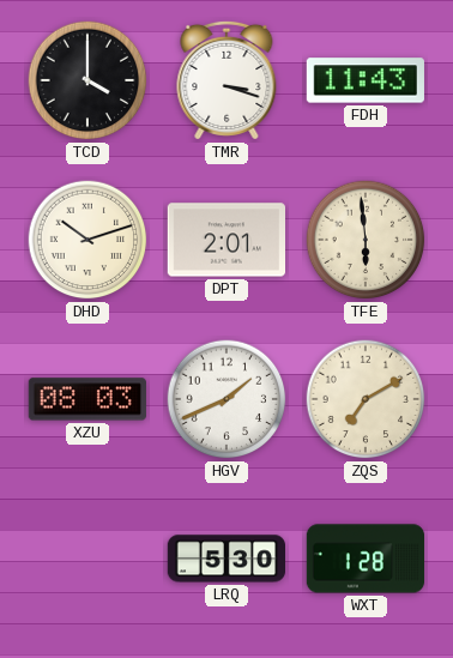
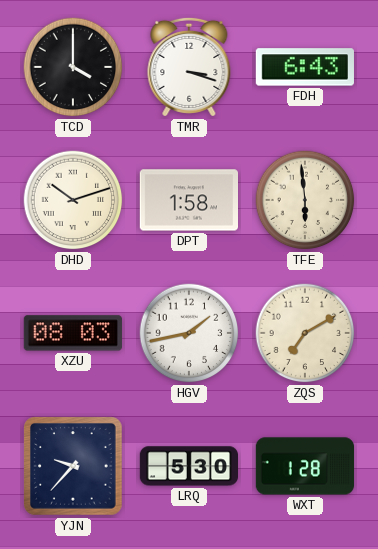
FDH: 11:43 -> 6:43
DPT: 2:01 -> 1:58
HGV: 1:41 -> 1:43
YJN: none -> 9:37
